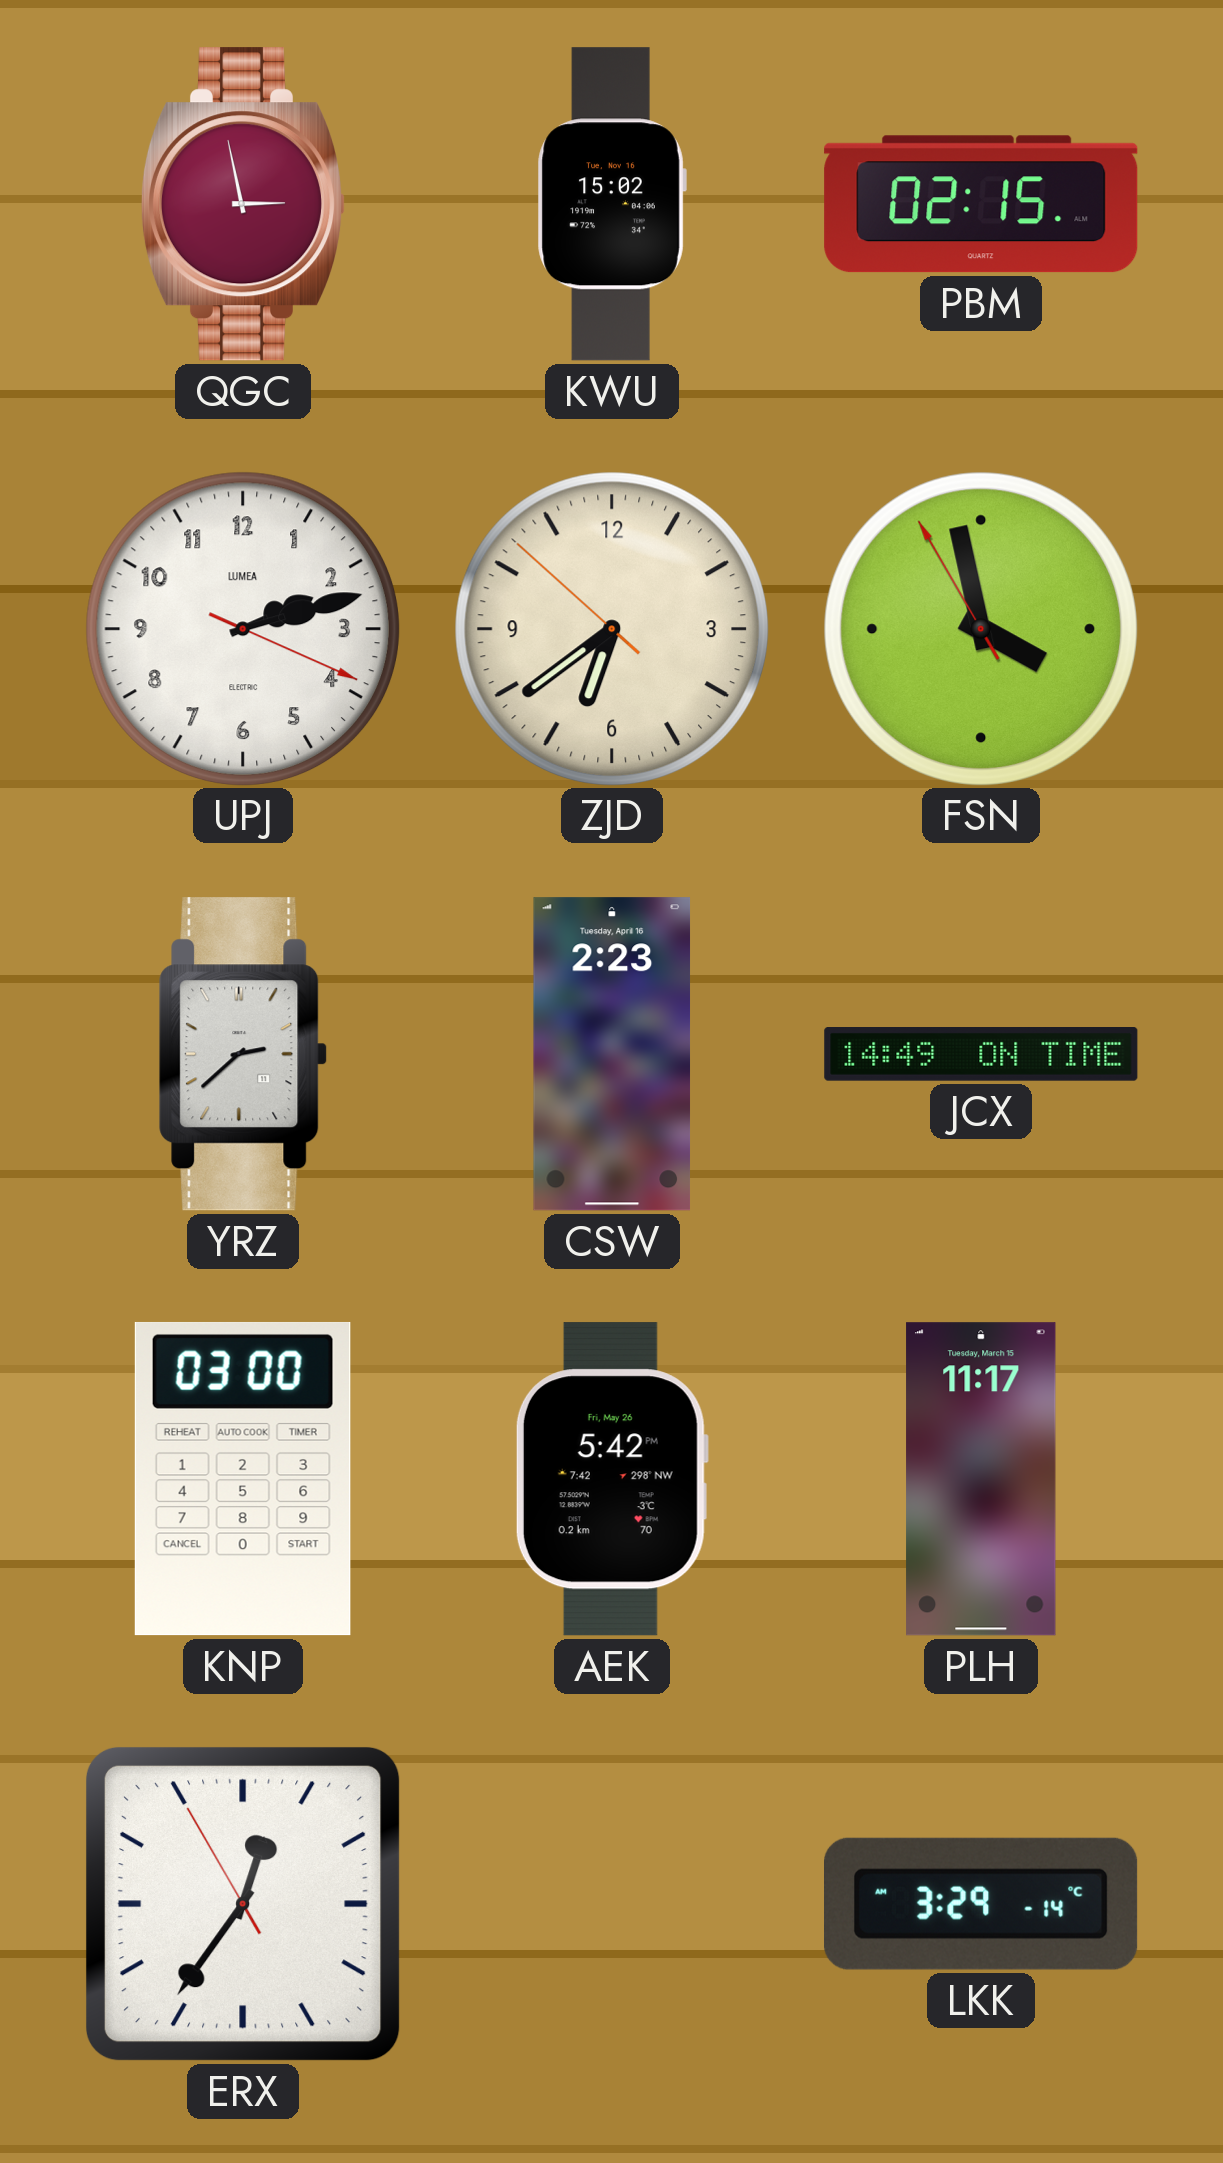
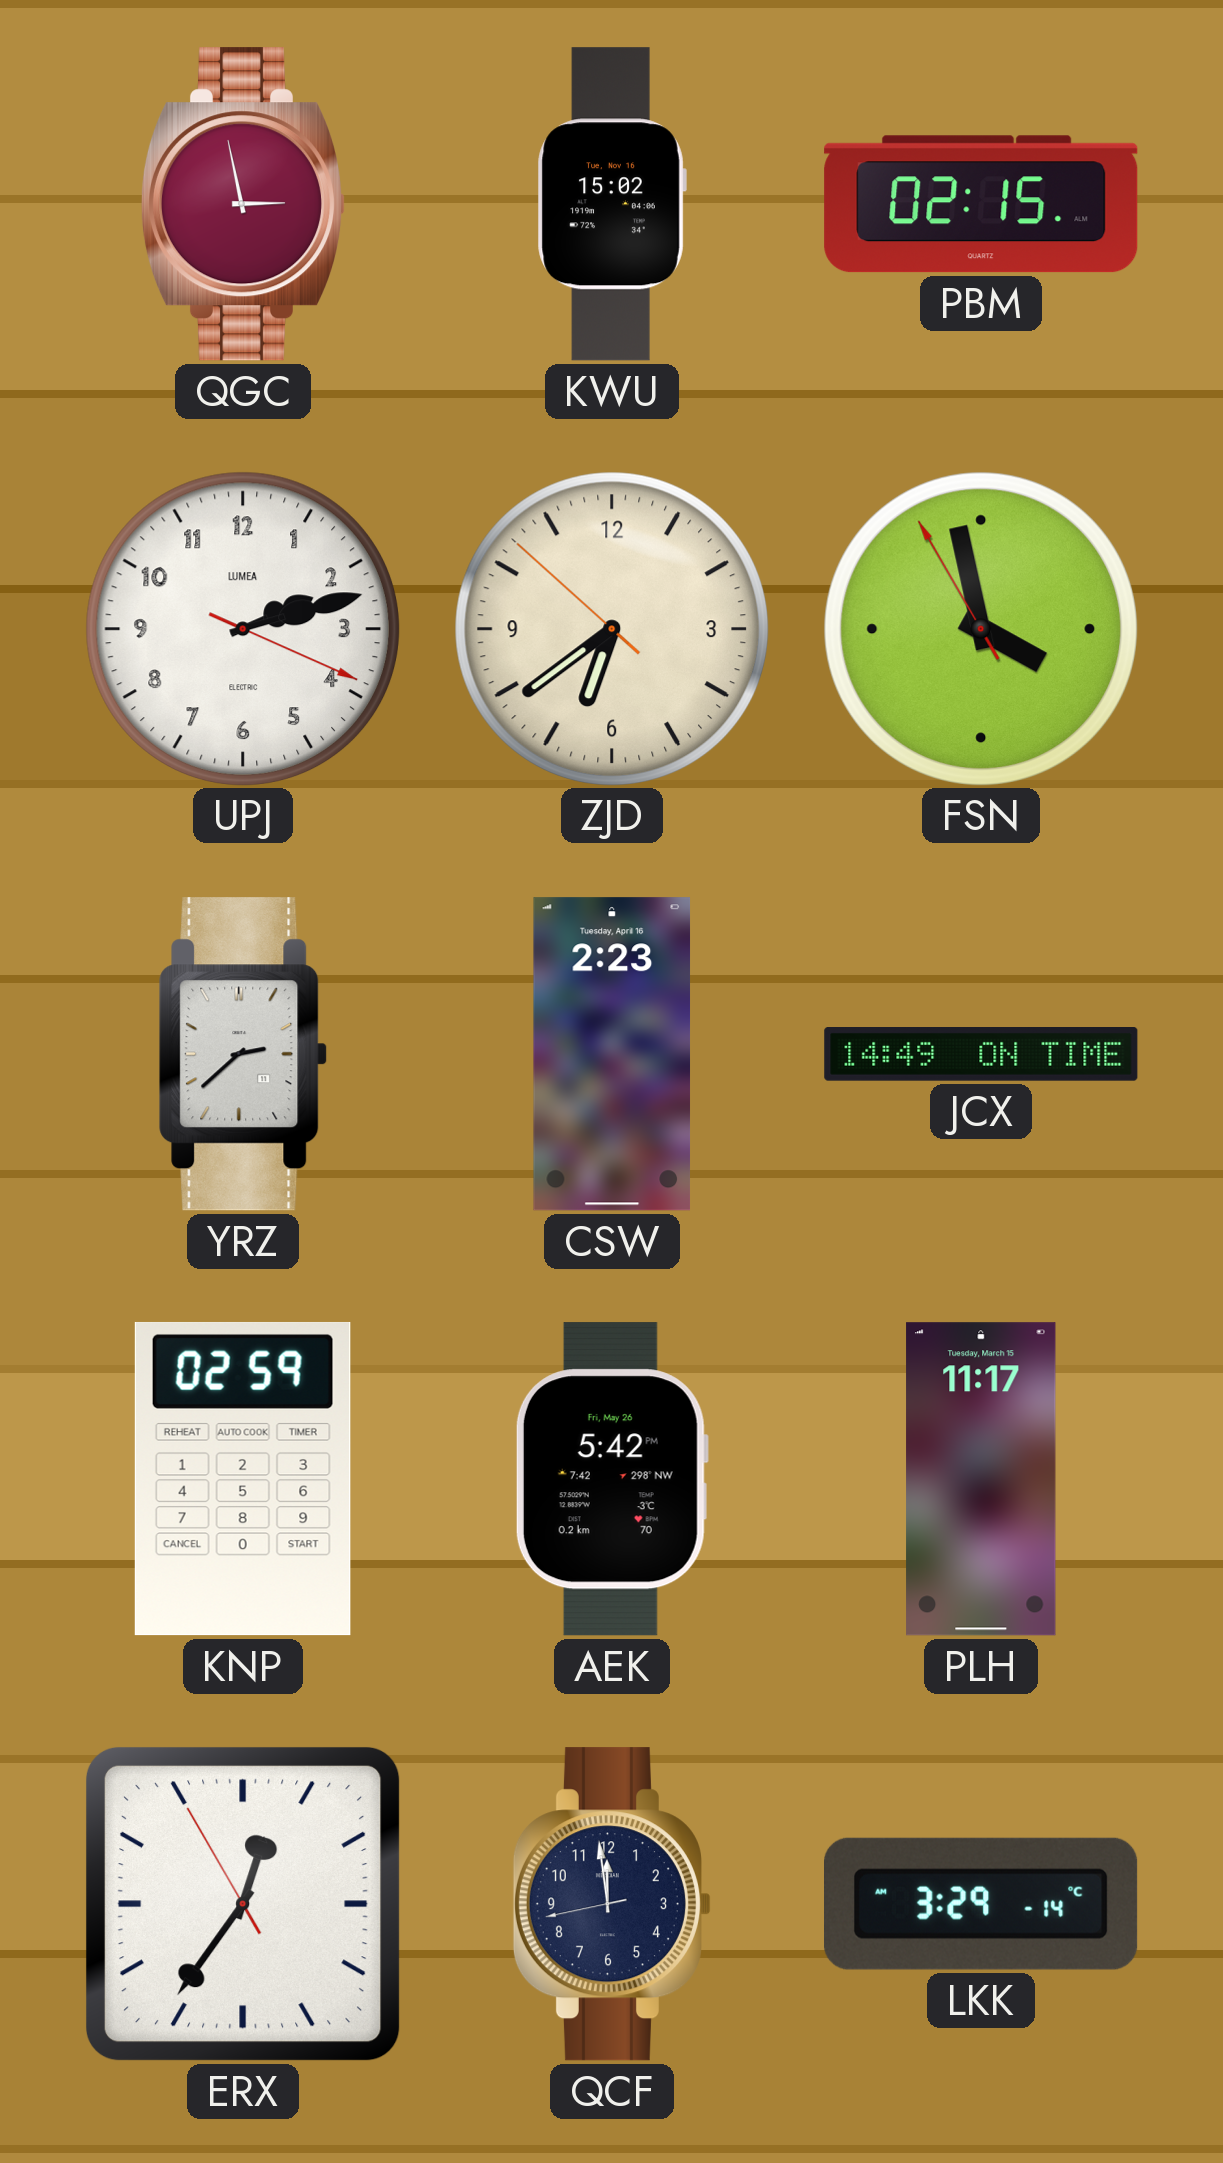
KNP: 03:00 -> 02:59
QCF: none -> 11:58
